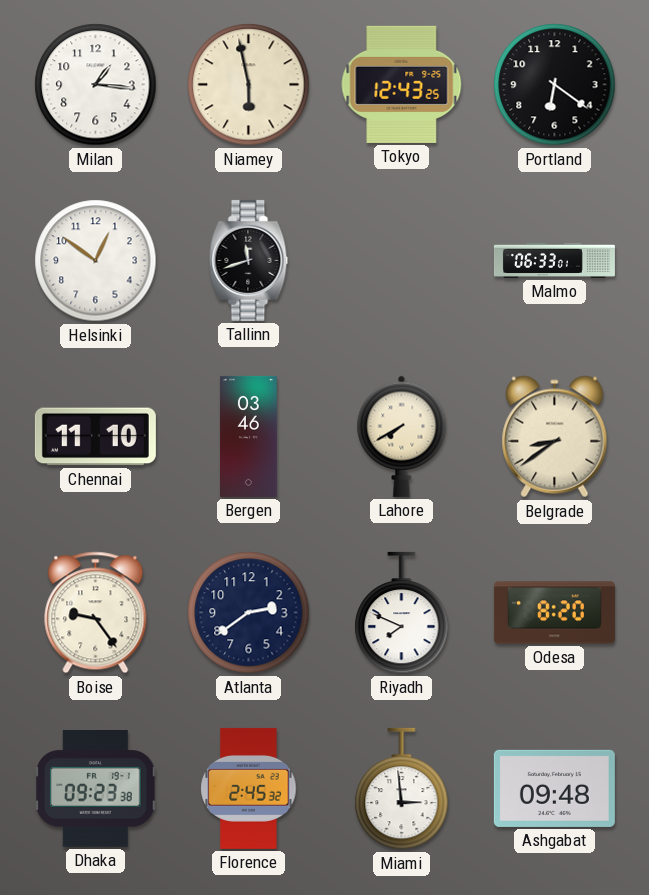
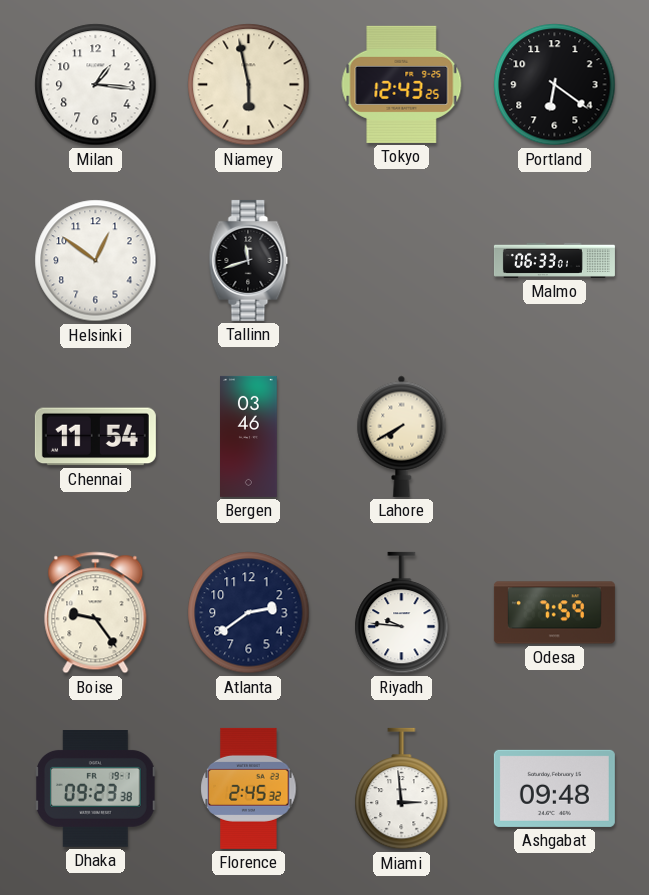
Chennai: 11:10 -> 11:54
Belgrade: 8:39 -> none
Riyadh: 7:49 -> 9:46
Odesa: 8:20 -> 7:59
